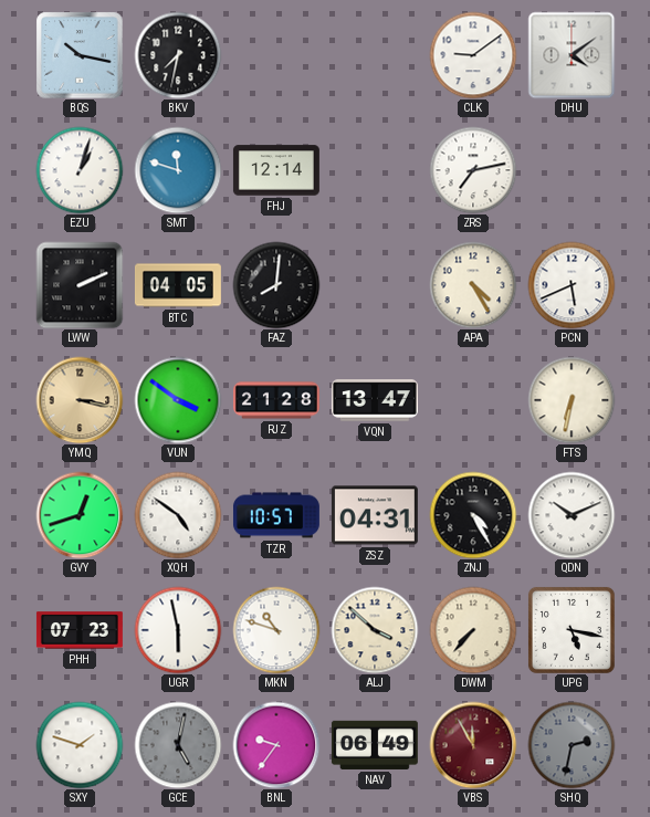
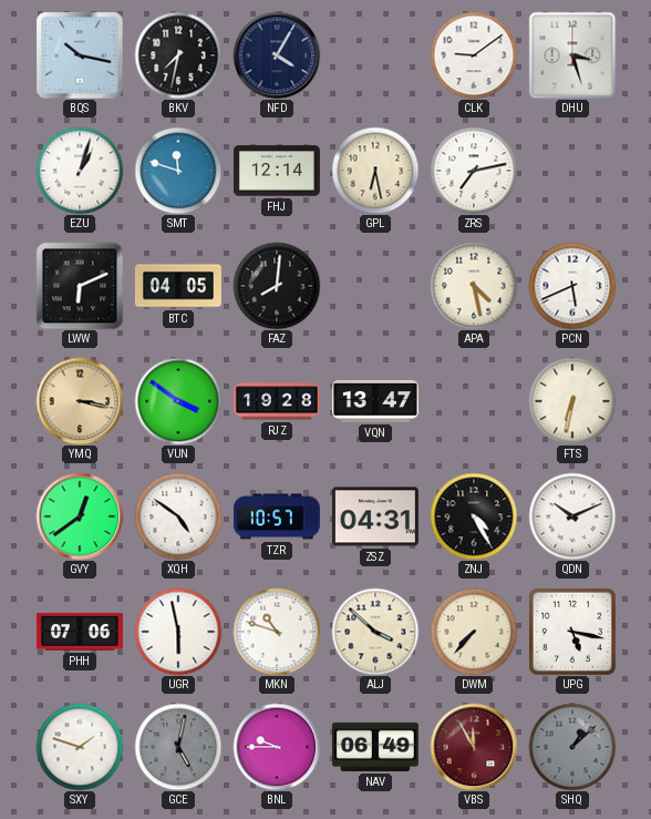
NFD: none -> 4:05
DHU: 4:09 -> 3:27
GPL: none -> 6:28
LWW: 2:11 -> 6:11
APA: 4:25 -> 4:28
RJZ: 21:28 -> 19:28
GVY: 12:42 -> 12:39
PHH: 07:23 -> 07:06
BNL: 9:36 -> 9:45
SHQ: 2:32 -> 1:08
